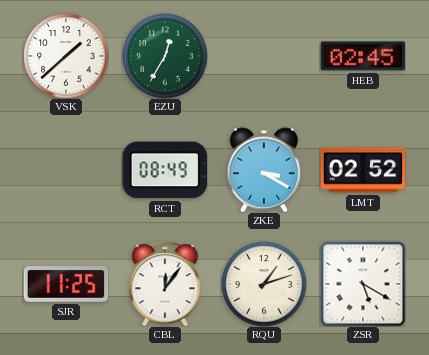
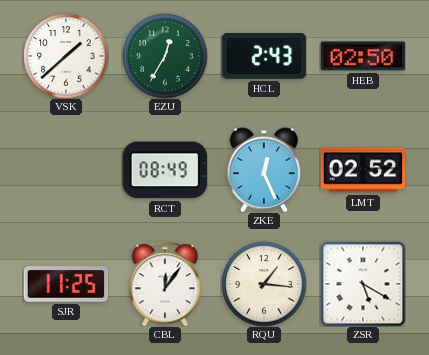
HCL: none -> 2:43
HEB: 02:45 -> 02:50
ZKE: 3:20 -> 12:26
RQU: 1:12 -> 1:16
